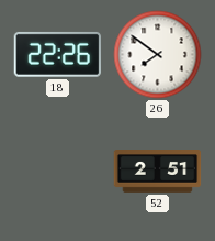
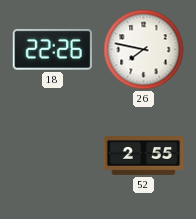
26: 7:51 -> 7:47
52: 2:51 -> 2:55
